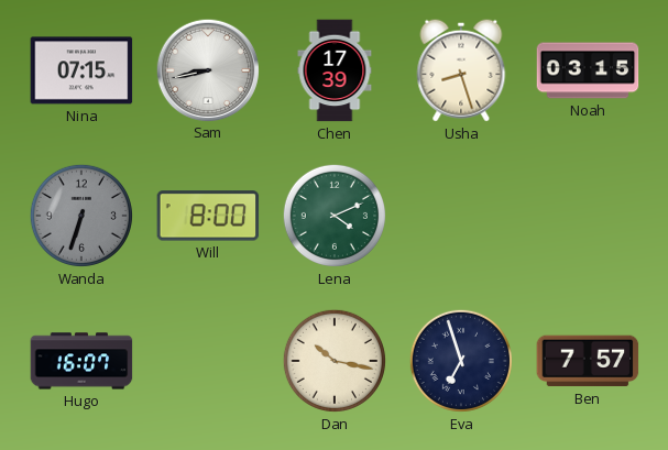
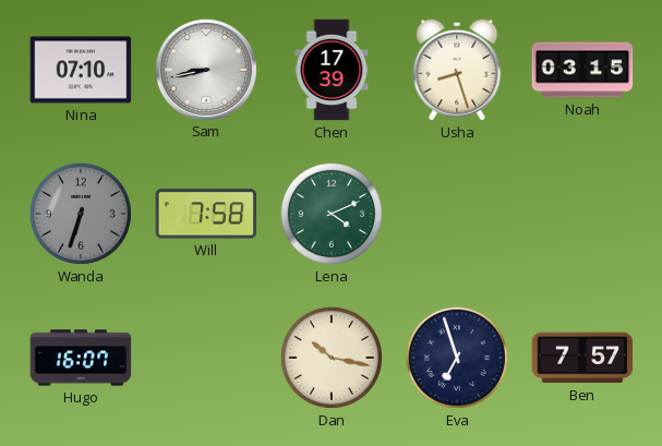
Nina: 07:15 -> 07:10
Will: 8:00 -> 7:58
